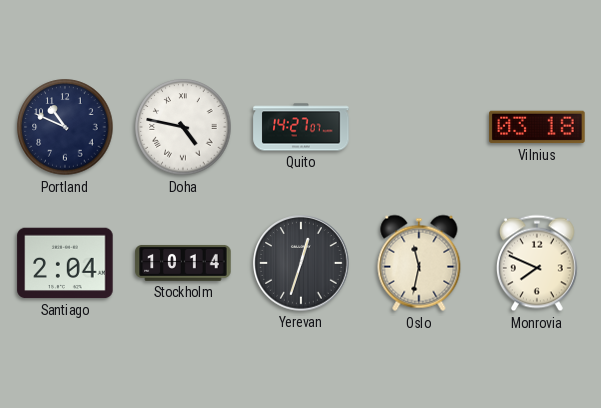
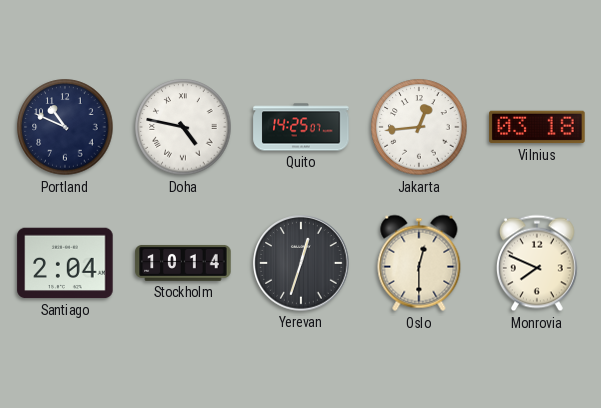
Quito: 14:27 -> 14:25
Jakarta: none -> 12:44
Oslo: 11:32 -> 12:30
